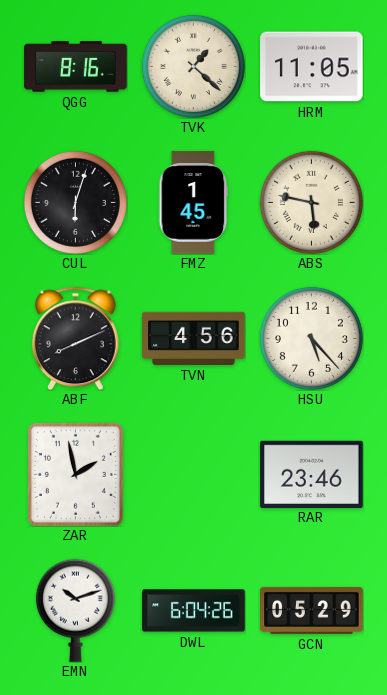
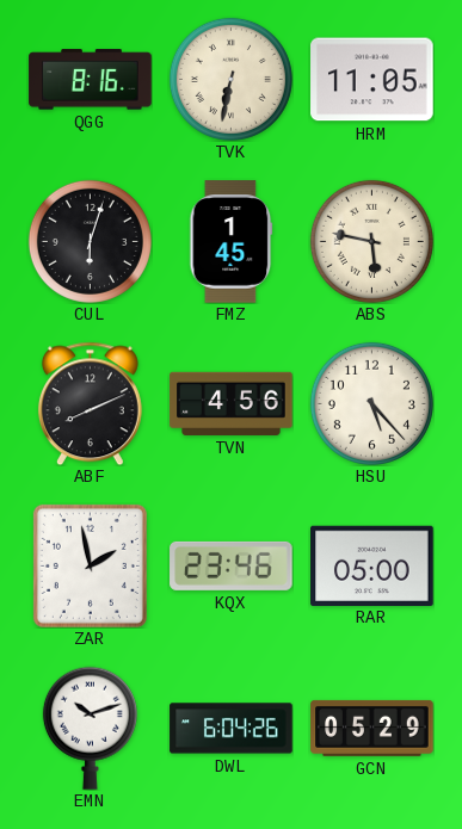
TVK: 1:22 -> 6:32
KQX: none -> 23:46
RAR: 23:46 -> 05:00
